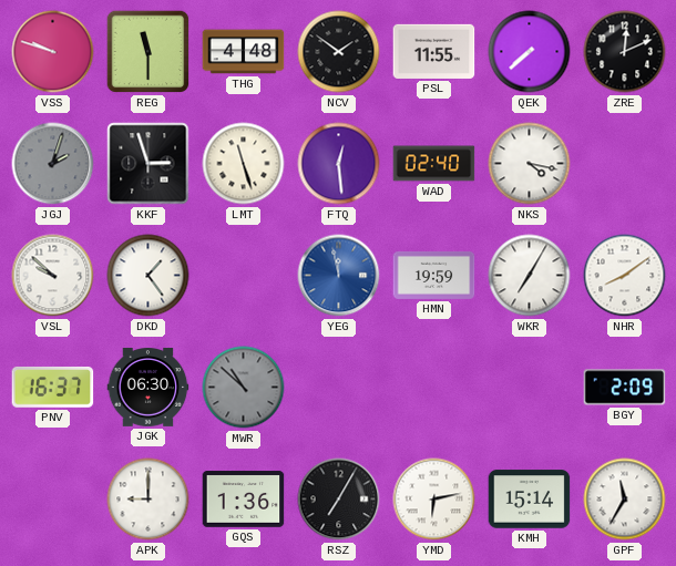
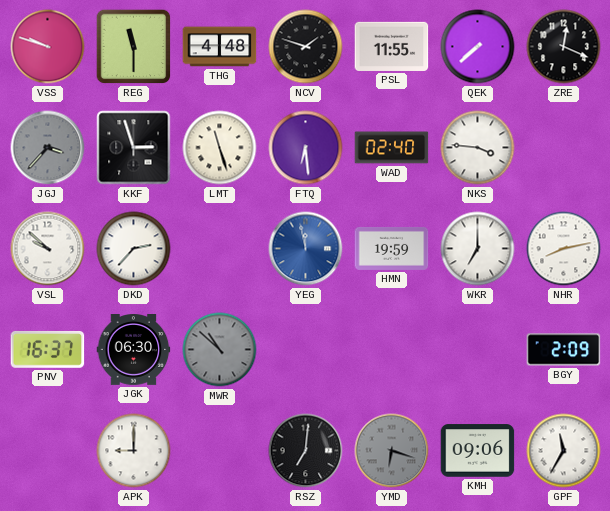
NCV: 1:51 -> 1:48
ZRE: 12:11 -> 12:19
JGJ: 2:03 -> 3:37
FTQ: 12:29 -> 6:29
NKS: 4:17 -> 3:46
DKD: 1:24 -> 2:37
WKR: 7:05 -> 7:00
NHR: 8:09 -> 8:13
GQS: 1:36 -> none
RSZ: 7:05 -> 7:01
YMD: 6:13 -> 6:18
YMD dial: white -> grey
KMH: 15:14 -> 09:06
